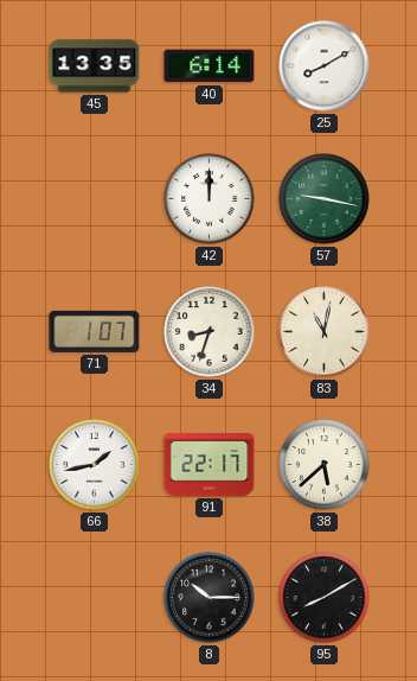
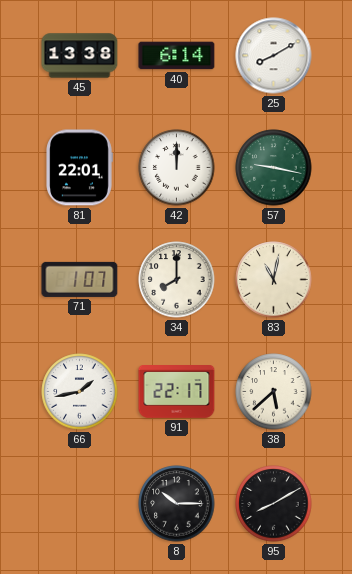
45: 13:35 -> 13:38
81: none -> 22:01
34: 8:33 -> 8:00
